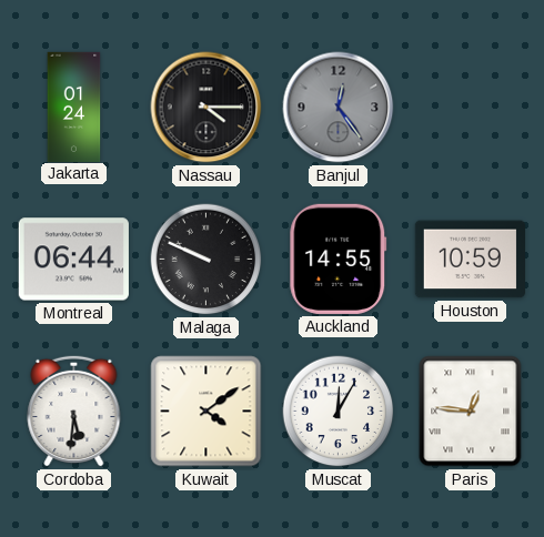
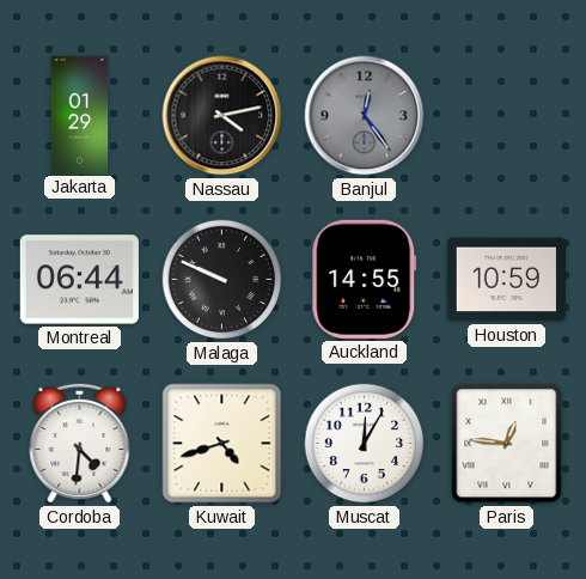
Jakarta: 01:24 -> 01:29
Nassau: 4:15 -> 4:13
Cordoba: 5:31 -> 4:31
Kuwait: 4:09 -> 4:42
